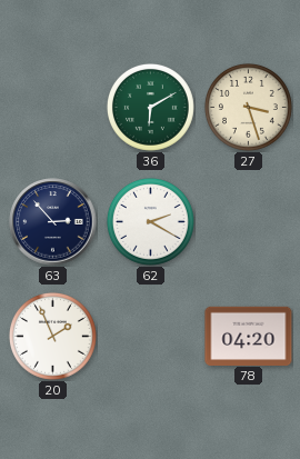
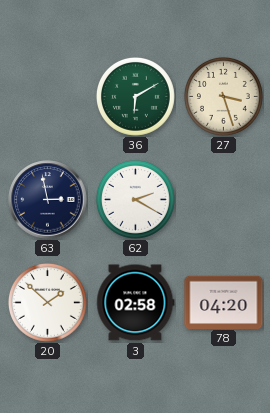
63: 2:53 -> 2:58
20: 1:56 -> 1:52
3: none -> 02:58
